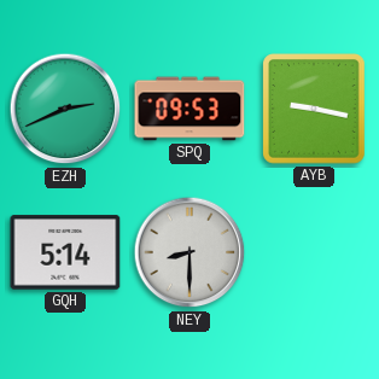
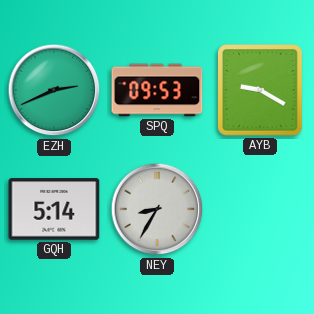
AYB: 9:17 -> 9:20
NEY: 8:30 -> 8:35
